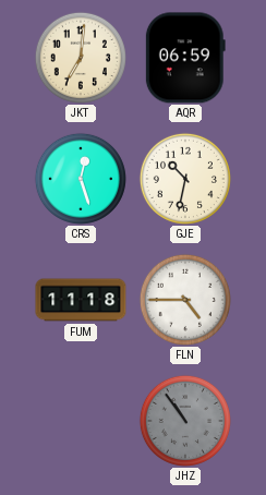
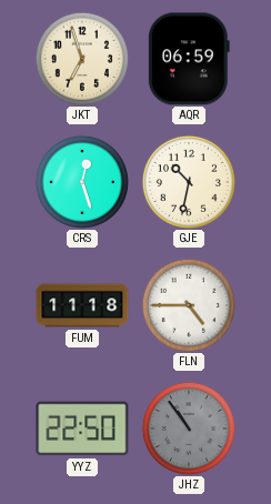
JKT: 7:01 -> 6:57
YYZ: none -> 22:50
